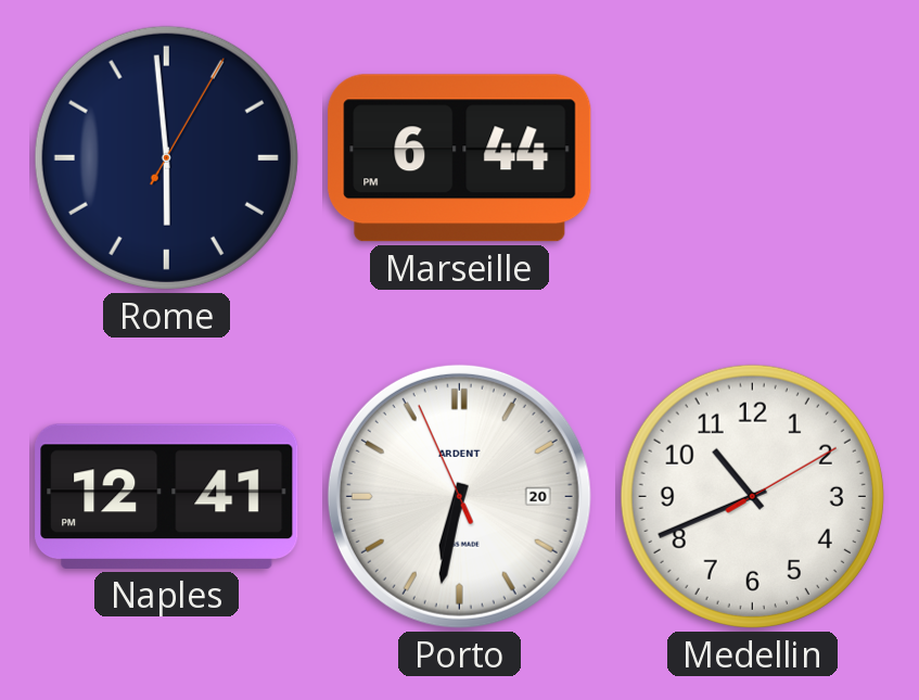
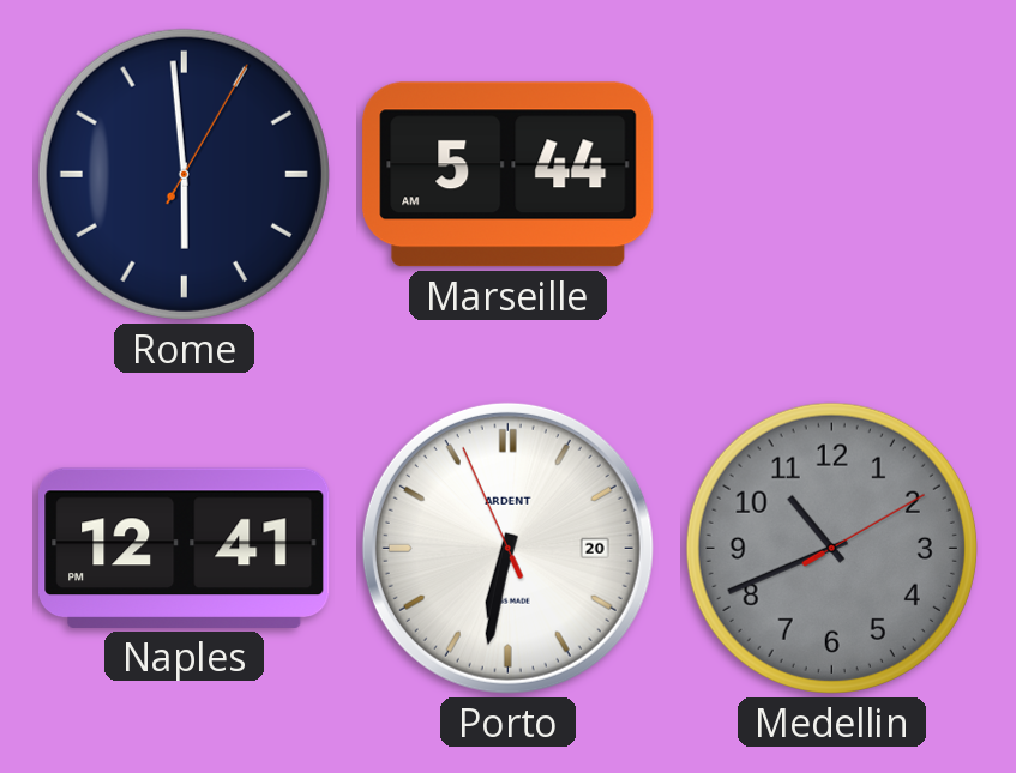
Marseille: 6:44 -> 5:44
Medellin dial: white -> grey
